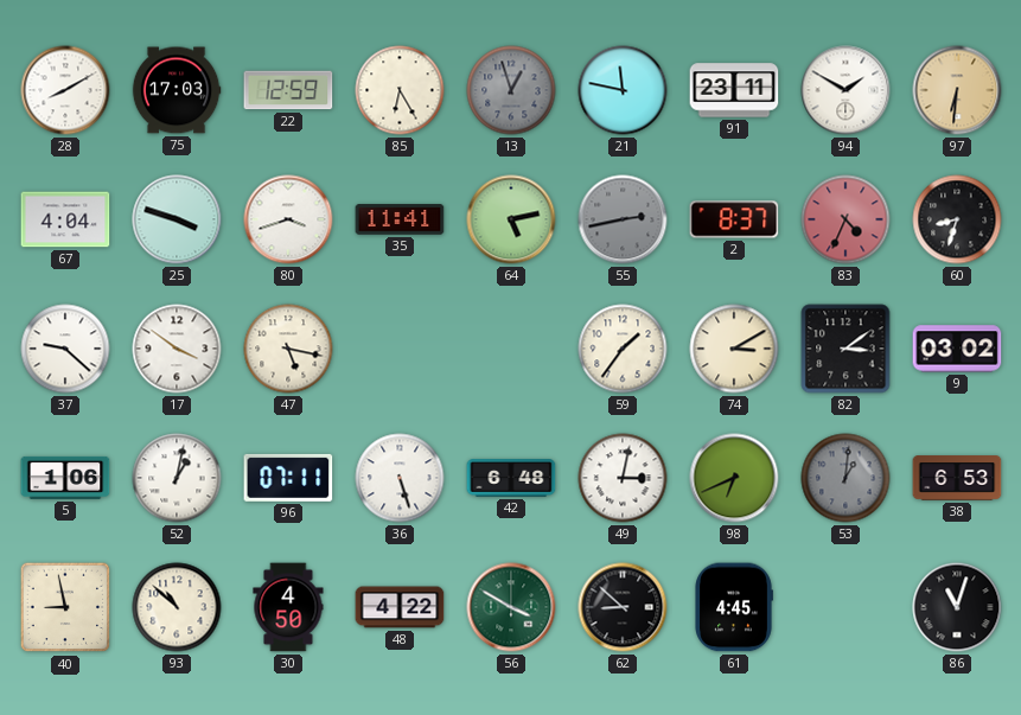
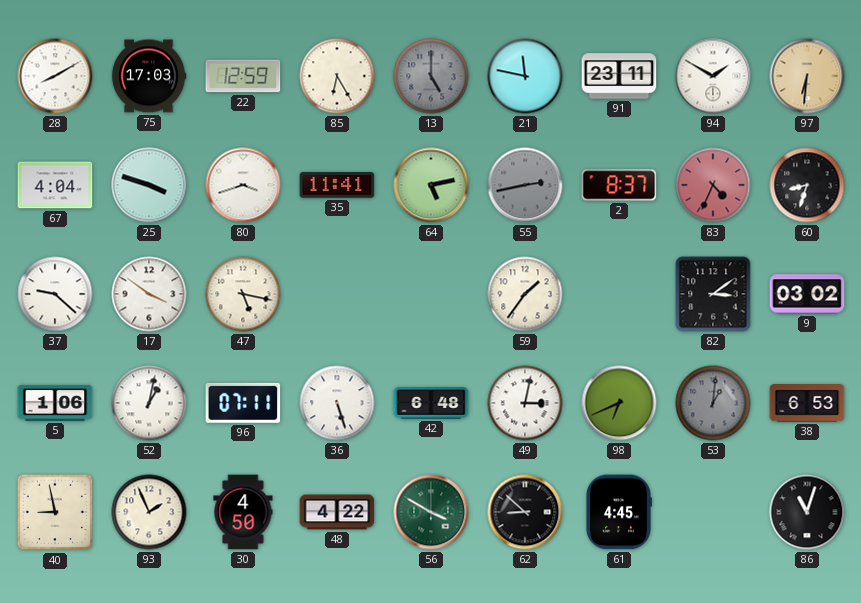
13: 12:57 -> 5:00
74: 3:10 -> none
93: 10:52 -> 1:56
